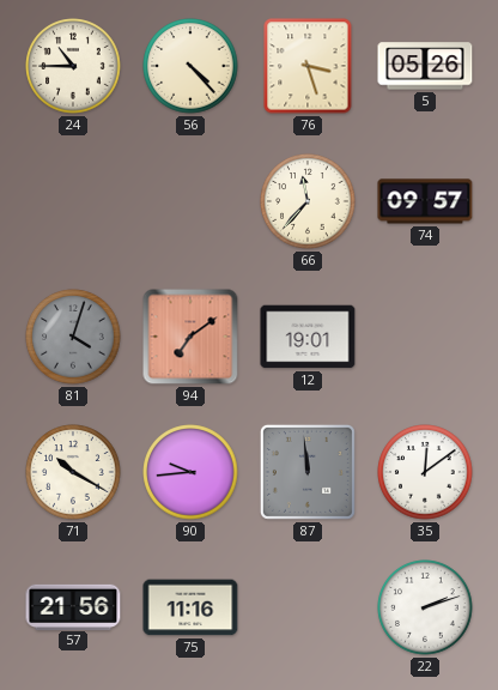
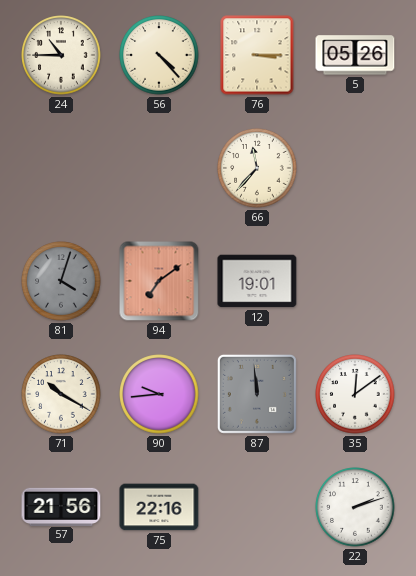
76: 3:27 -> 3:15
74: 09:57 -> none
75: 11:16 -> 22:16
